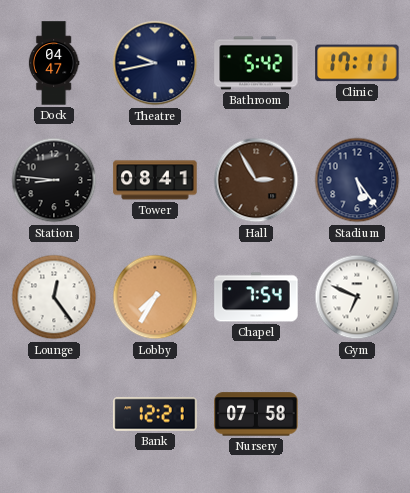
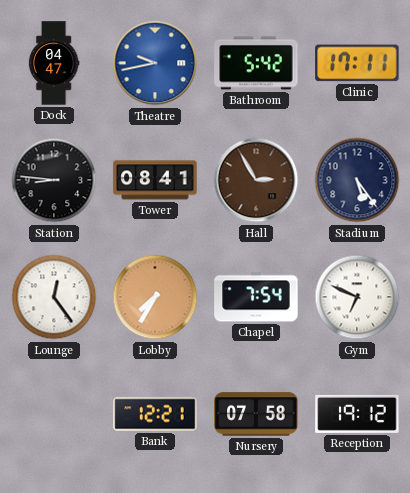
Theatre dial: navy -> blue
Reception: none -> 19:12
